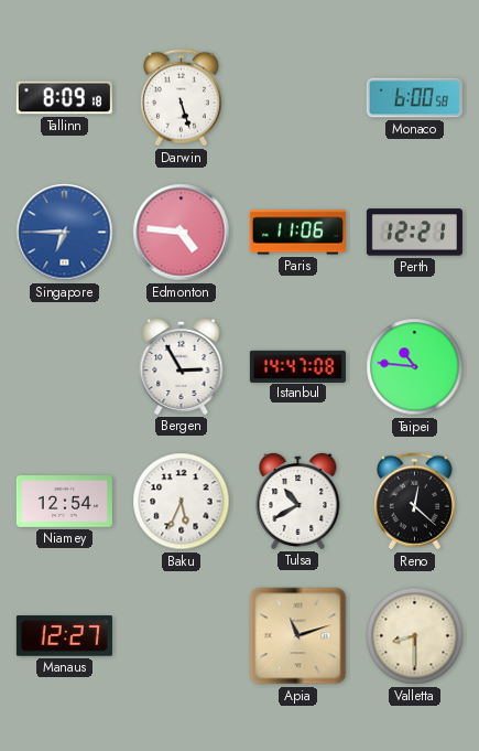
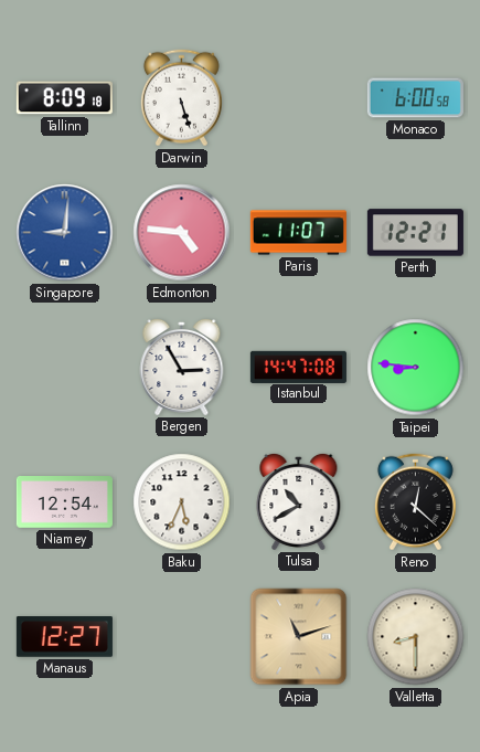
Singapore: 6:45 -> 9:01
Paris: 11:06 -> 11:07
Taipei: 10:46 -> 8:46
